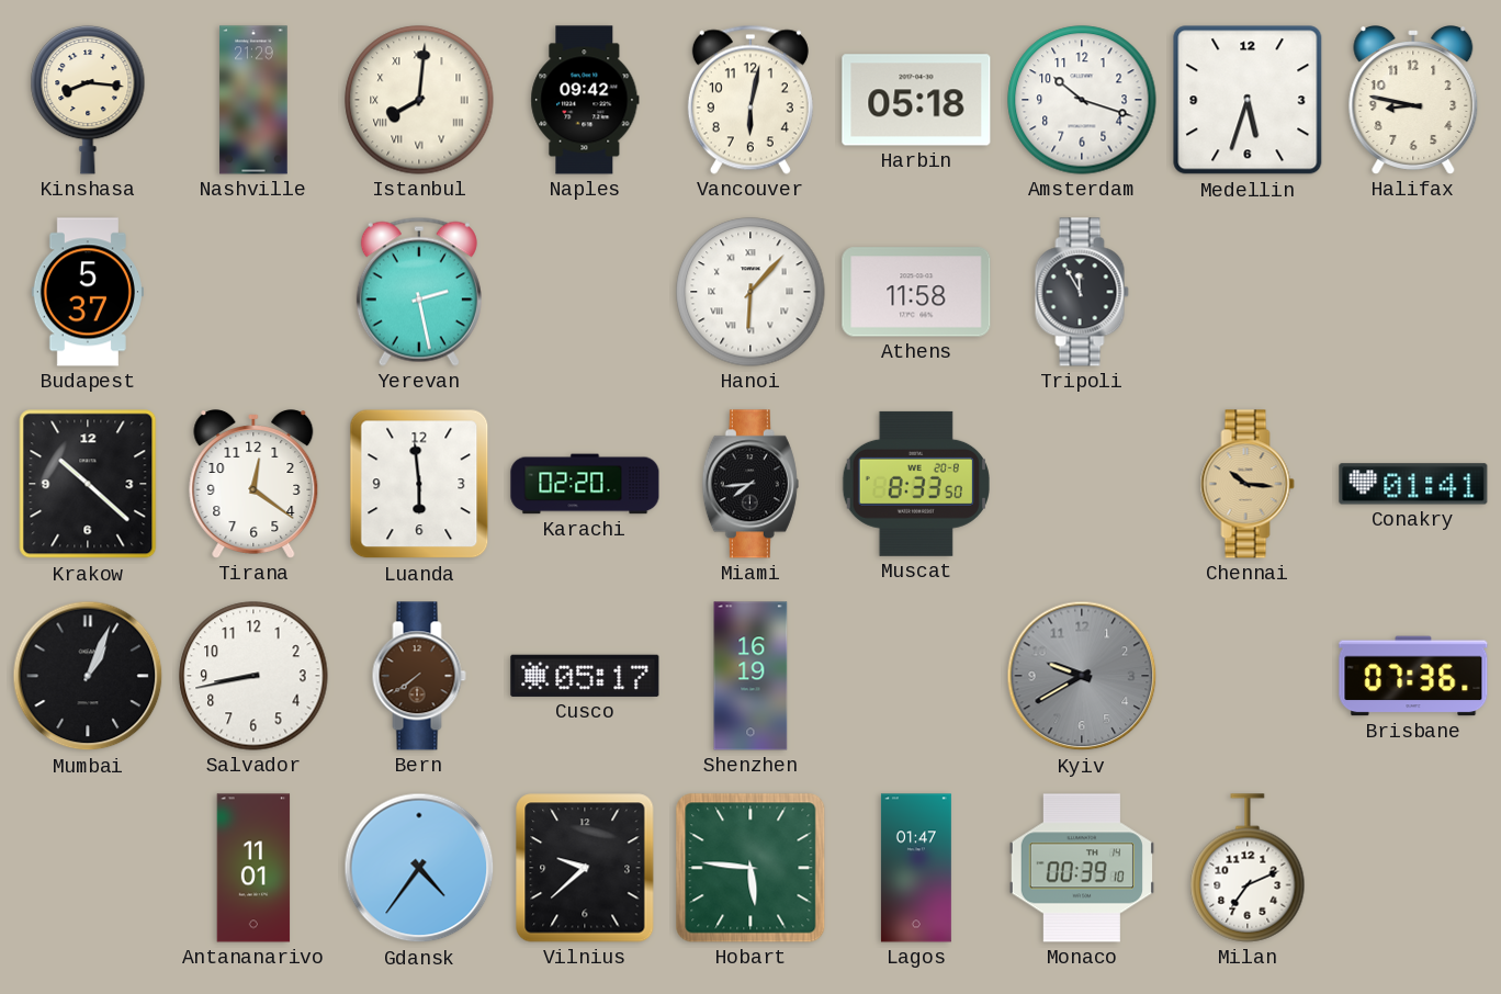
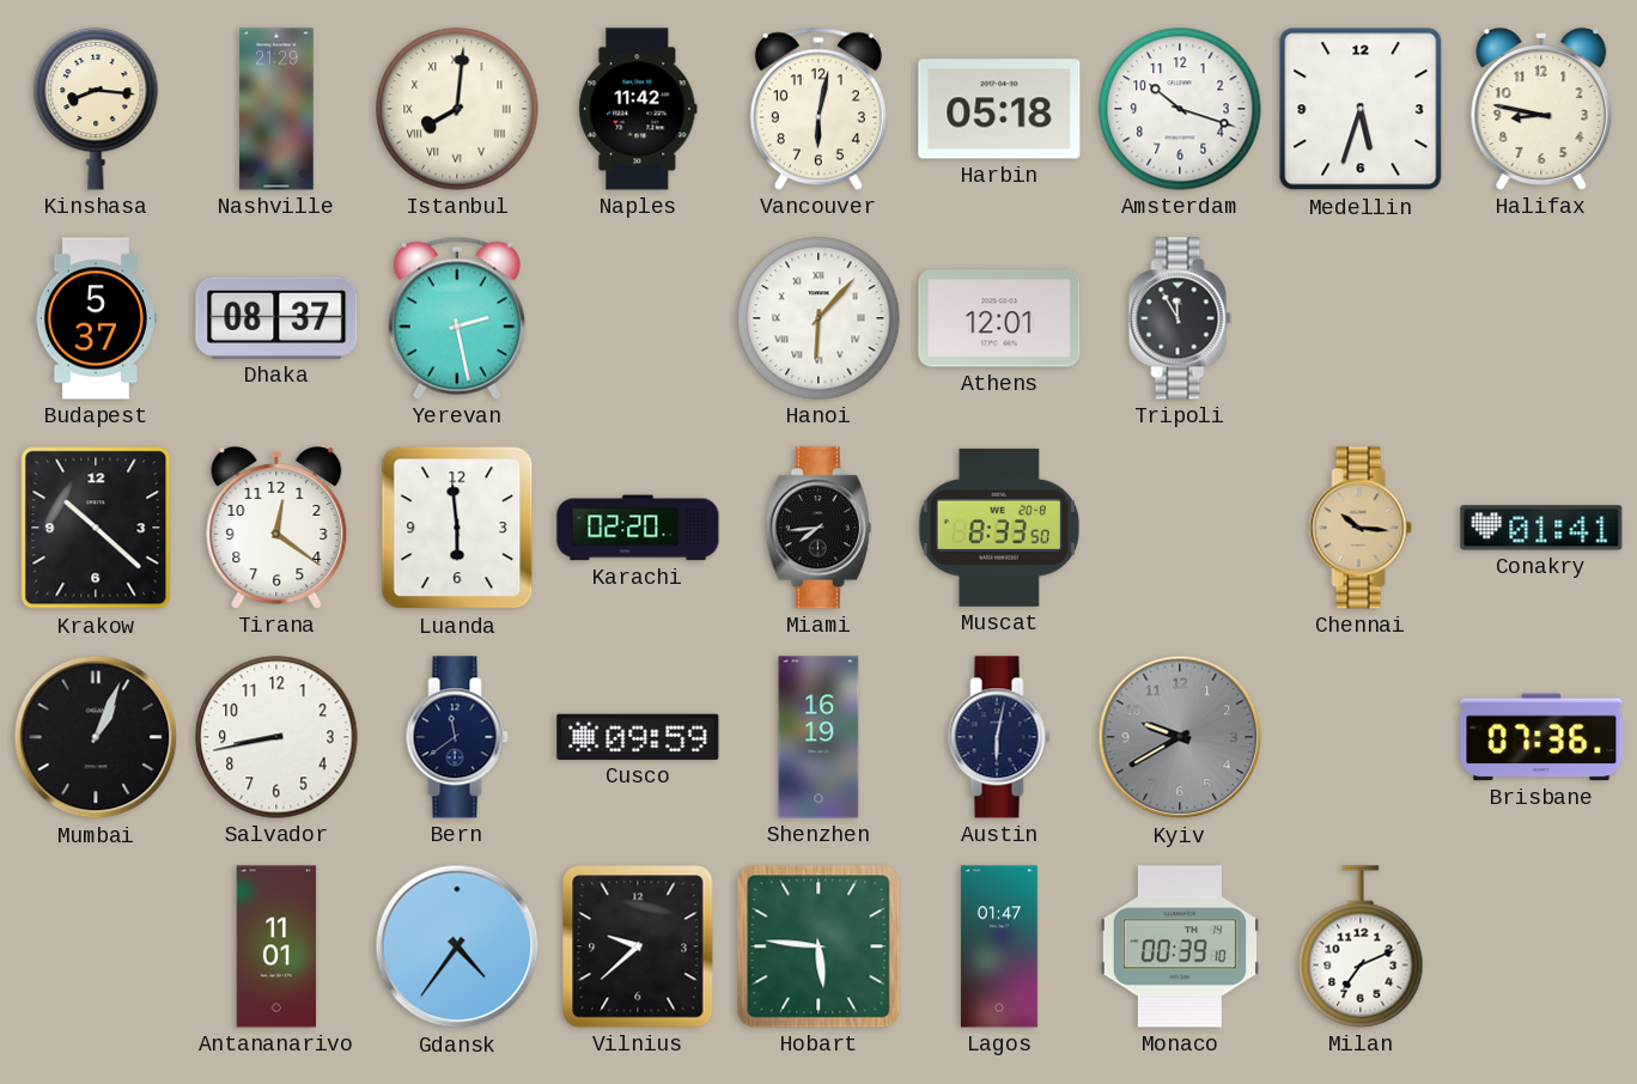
Naples: 09:42 -> 11:42
Dhaka: none -> 08:37
Athens: 11:58 -> 12:01
Bern: 7:39 -> 11:39
Bern dial: brown -> navy
Cusco: 05:17 -> 09:59
Austin: none -> 6:02
